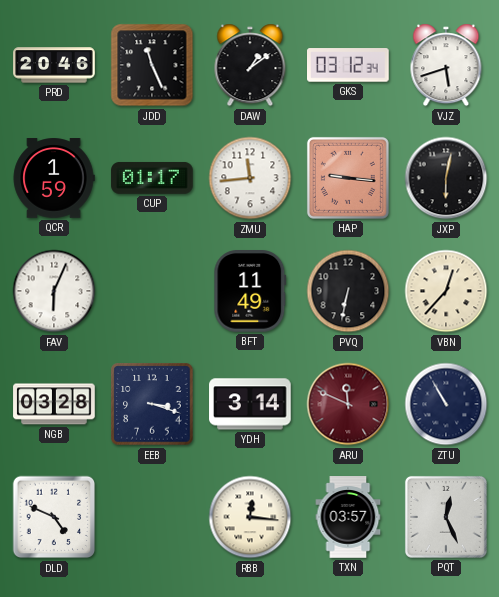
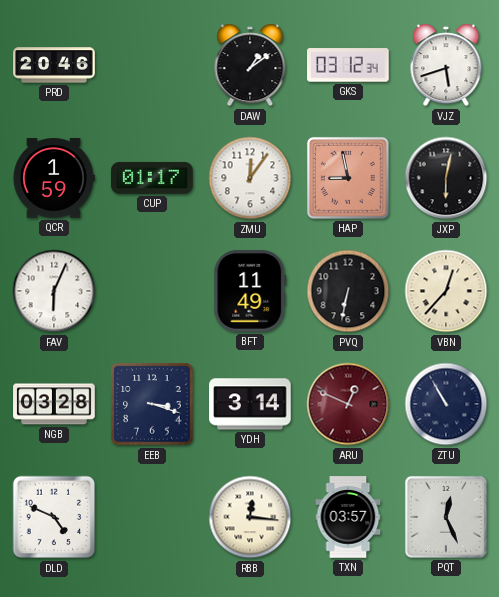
JDD: 11:26 -> none
ZMU: 11:44 -> 12:06
HAP: 9:16 -> 8:58
ARU: 11:49 -> 12:49
